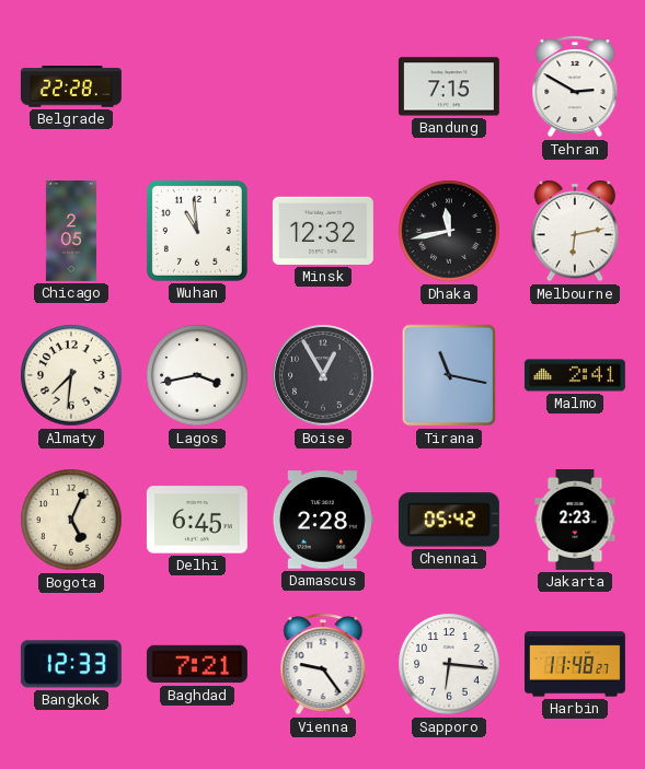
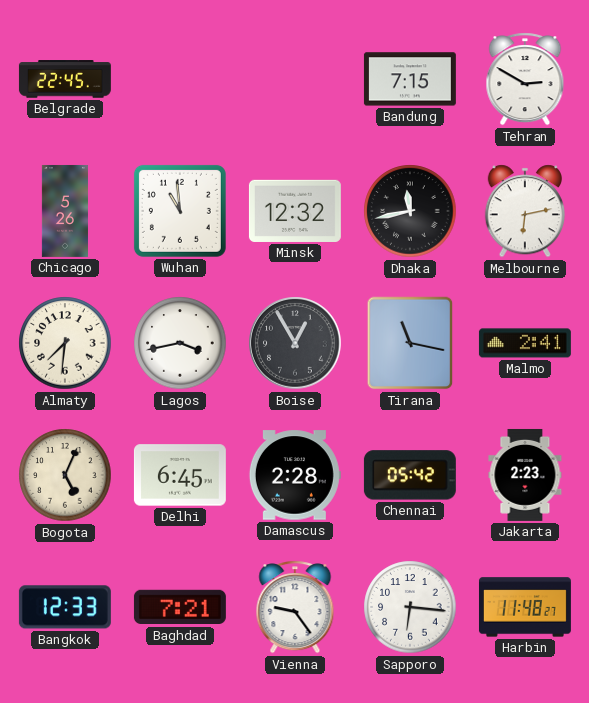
Belgrade: 22:28 -> 22:45
Chicago: 2:05 -> 5:26
